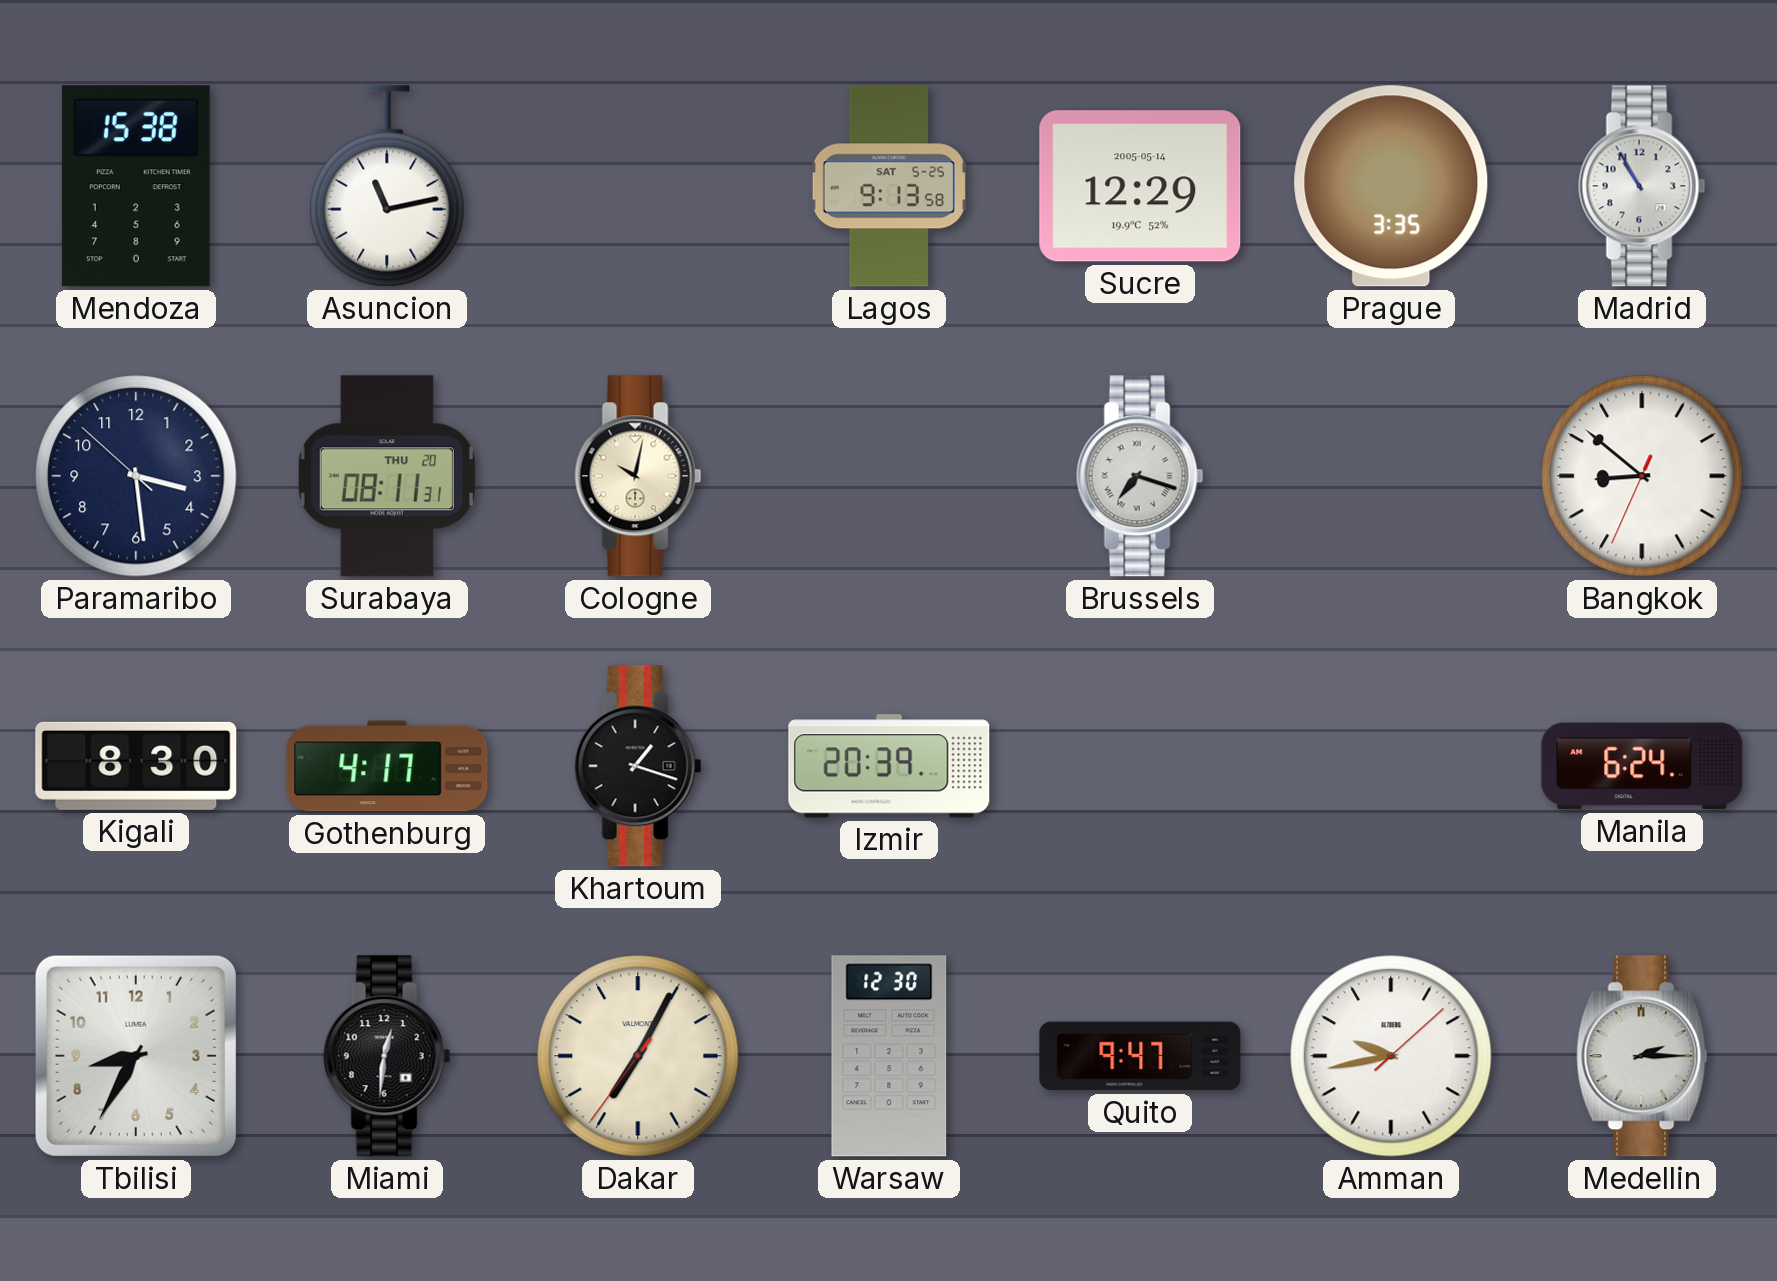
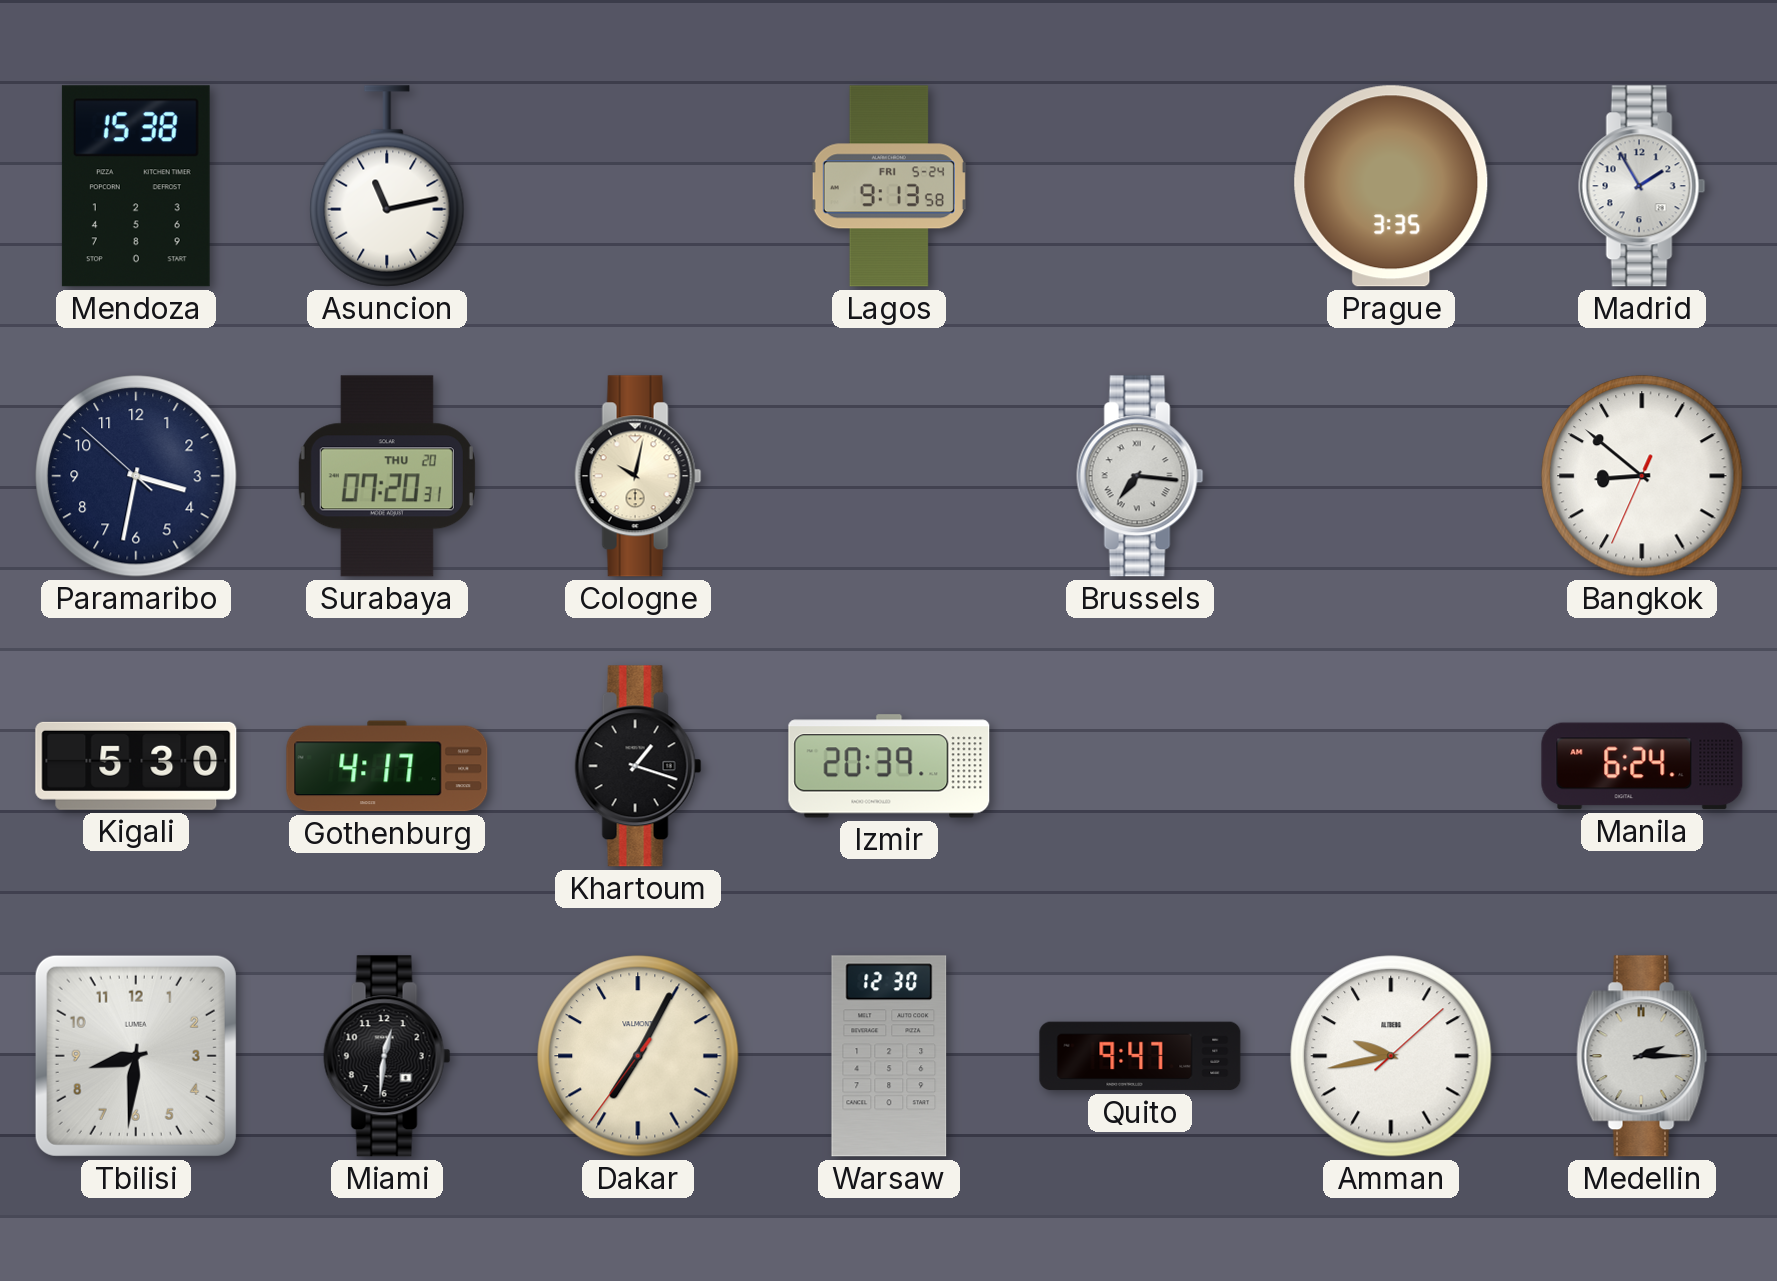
Lagos date: SAT 5-25 -> FRI 5-24
Sucre: 12:29 -> none
Madrid: 10:55 -> 1:55
Paramaribo: 3:28 -> 3:31
Surabaya: 08:11 -> 07:20
Brussels: 7:18 -> 7:16
Kigali: 8:30 -> 5:30
Tbilisi: 8:35 -> 8:31
